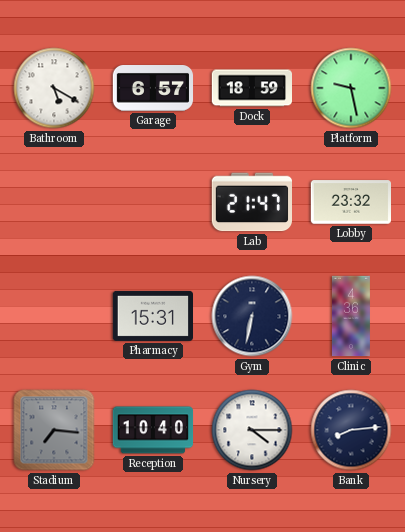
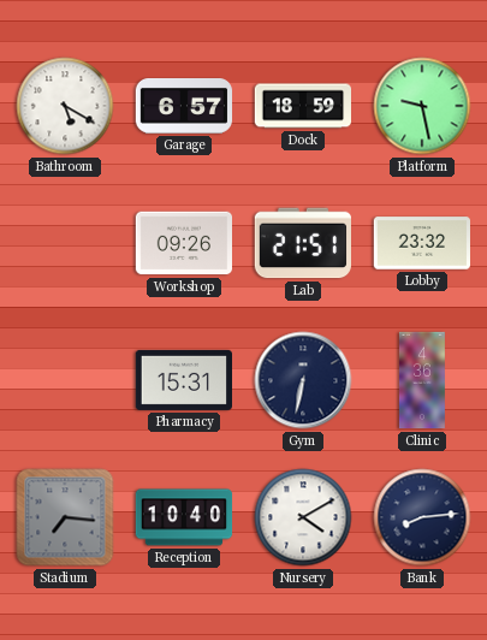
Workshop: none -> 09:26
Lab: 21:47 -> 21:51
Nursery: 4:15 -> 4:10
